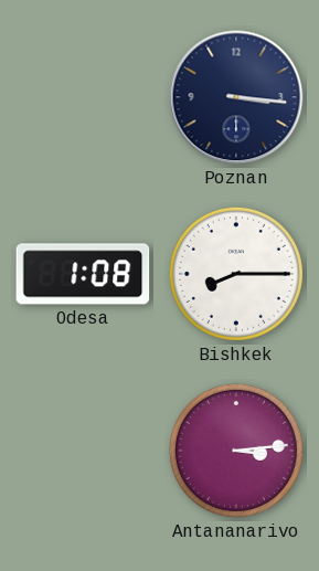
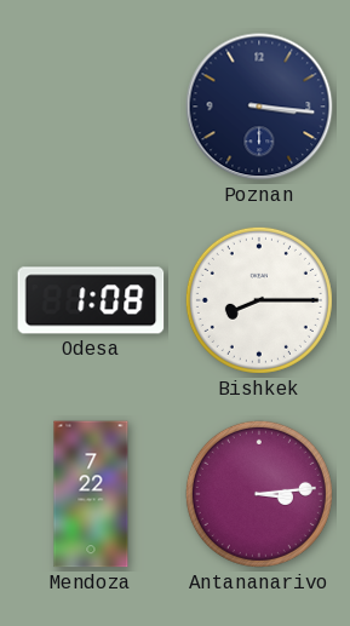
Mendoza: none -> 7:22
